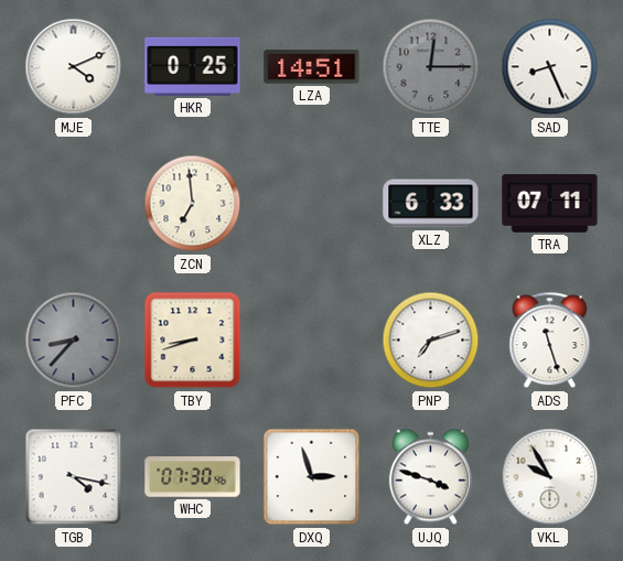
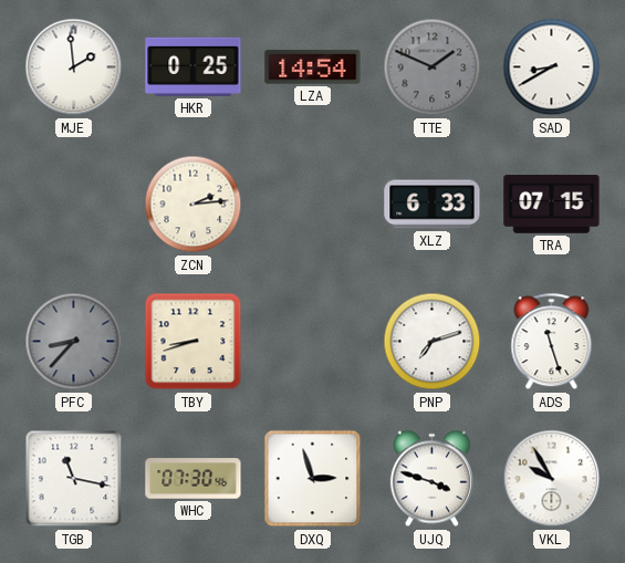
MJE: 4:11 -> 1:59
LZA: 14:51 -> 14:54
TTE: 12:15 -> 1:49
SAD: 8:26 -> 8:40
ZCN: 6:59 -> 2:14
TRA: 07:11 -> 07:15
TGB: 4:17 -> 11:17
